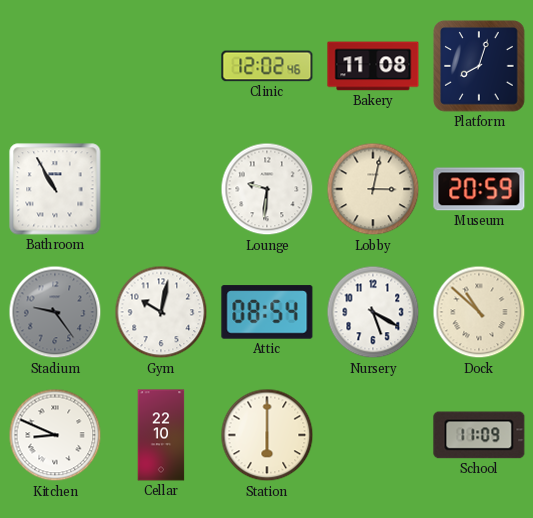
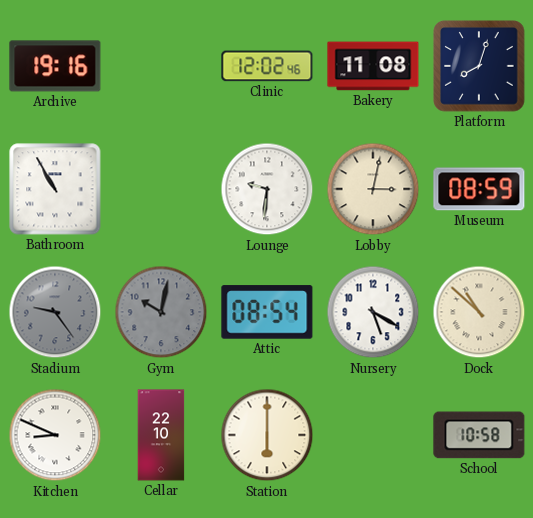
Archive: none -> 19:16
Museum: 20:59 -> 08:59
Gym dial: white -> grey
School: 11:09 -> 10:58
